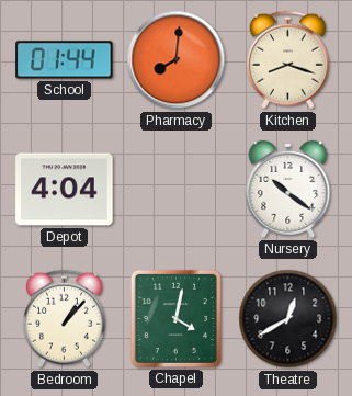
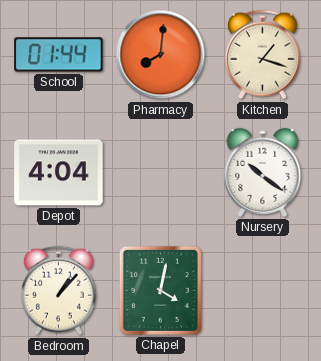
Kitchen: 8:18 -> 1:18
Theatre: 12:40 -> none
